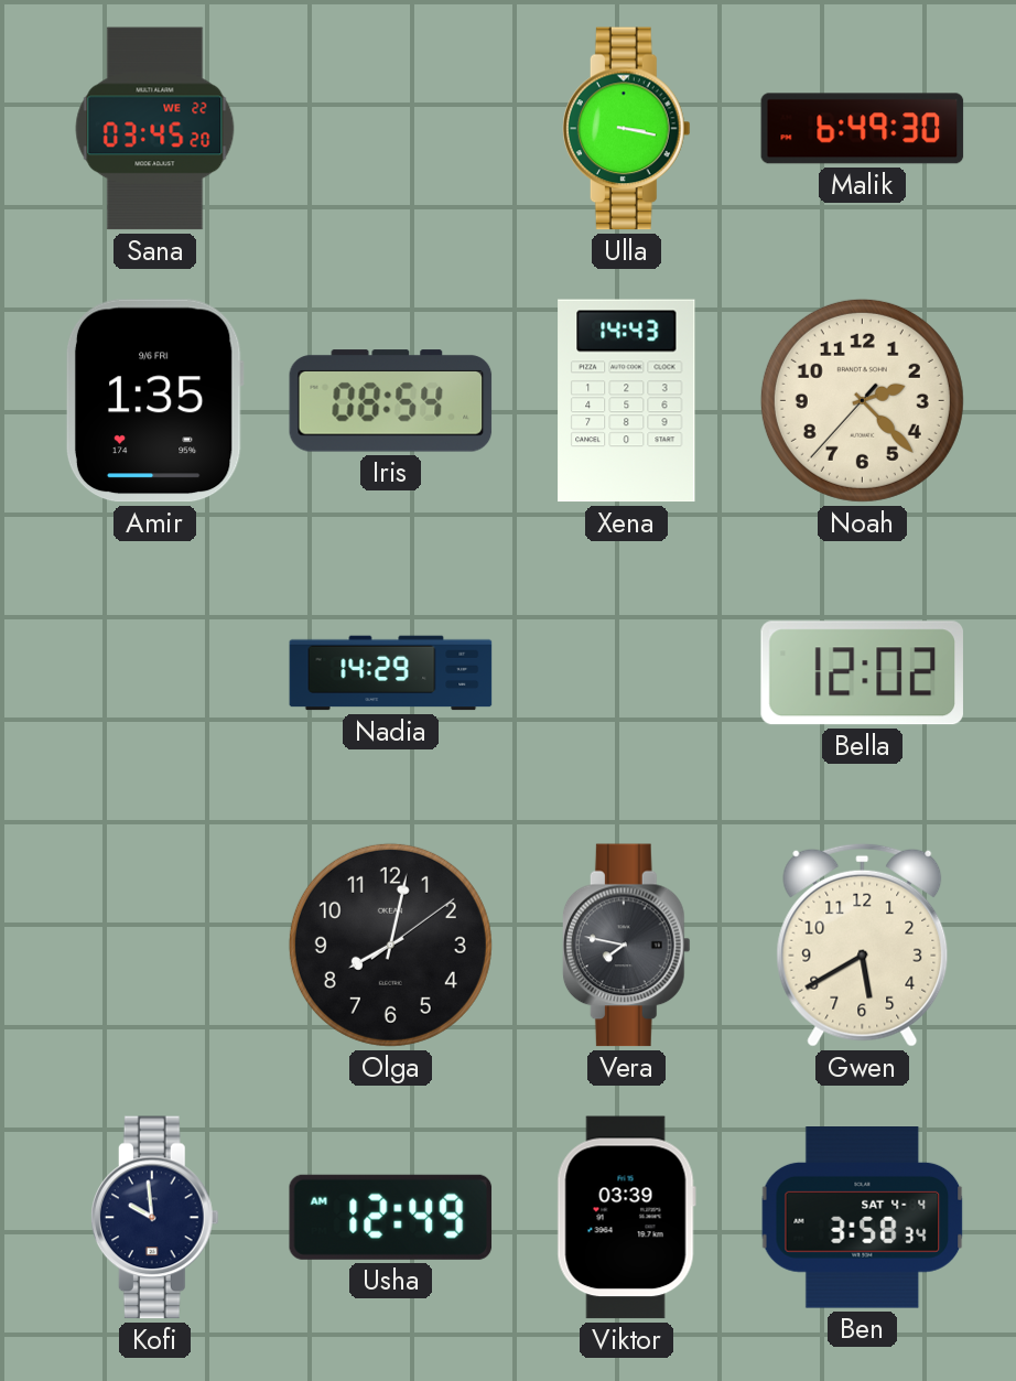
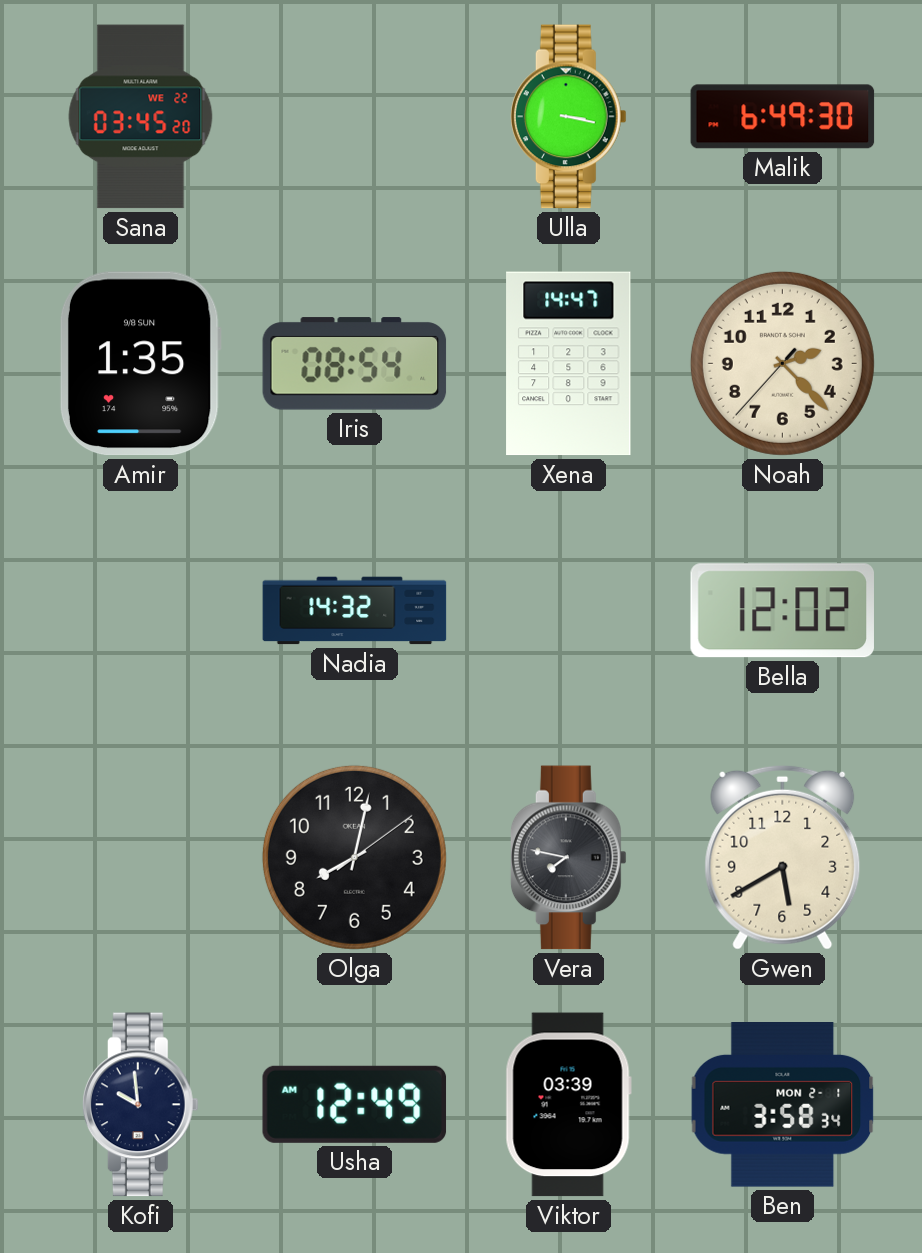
Amir date: 9/6 FRI -> 9/8 SUN
Xena: 14:43 -> 14:47
Nadia: 14:29 -> 14:32
Ben date: SAT 4-4 -> MON 2-1
